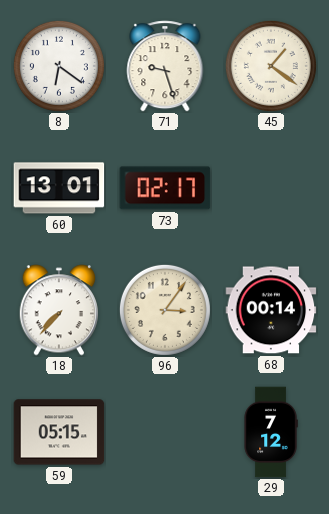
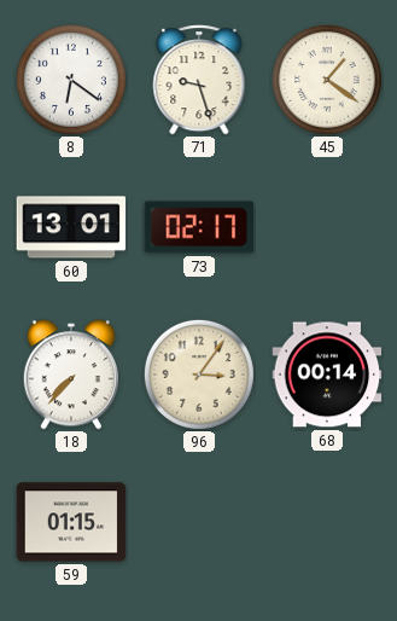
59: 05:15 -> 01:15
29: 7:12 -> none
